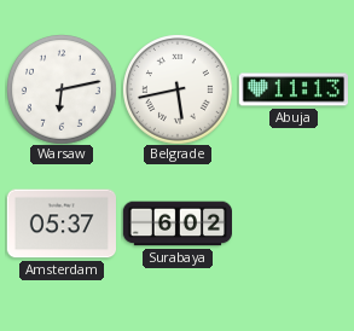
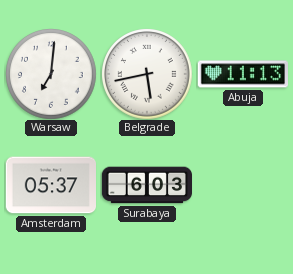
Warsaw: 6:13 -> 7:01
Surabaya: 6:02 -> 6:03
